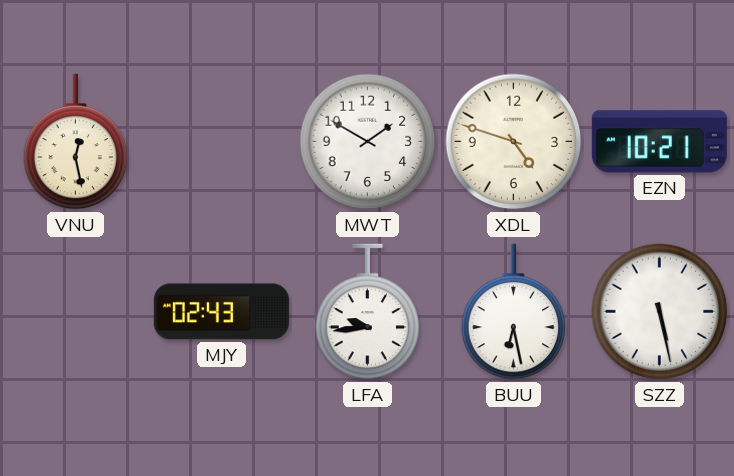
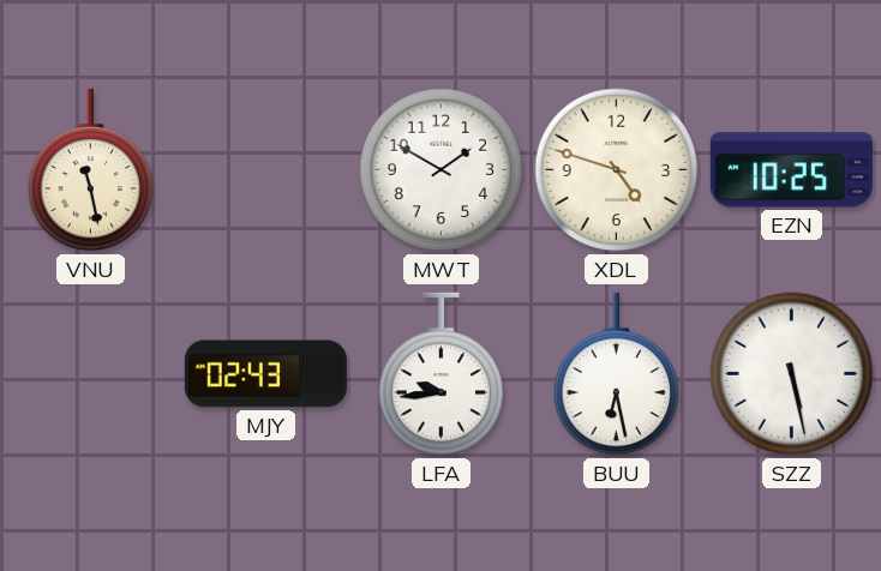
VNU: 12:28 -> 11:28
EZN: 10:21 -> 10:25
